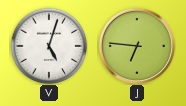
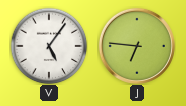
V: 5:03 -> 5:06
